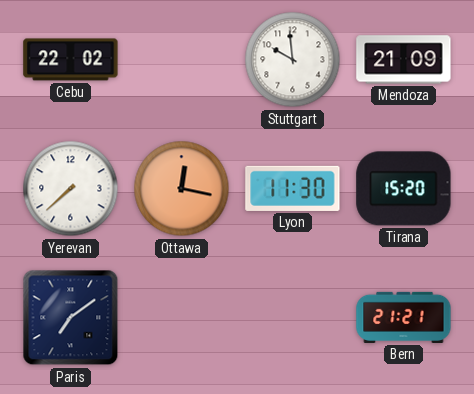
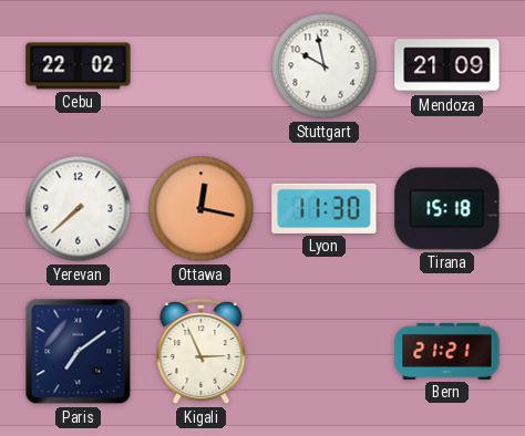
Stuttgart: 9:59 -> 9:58
Tirana: 15:20 -> 15:18
Kigali: none -> 2:56
